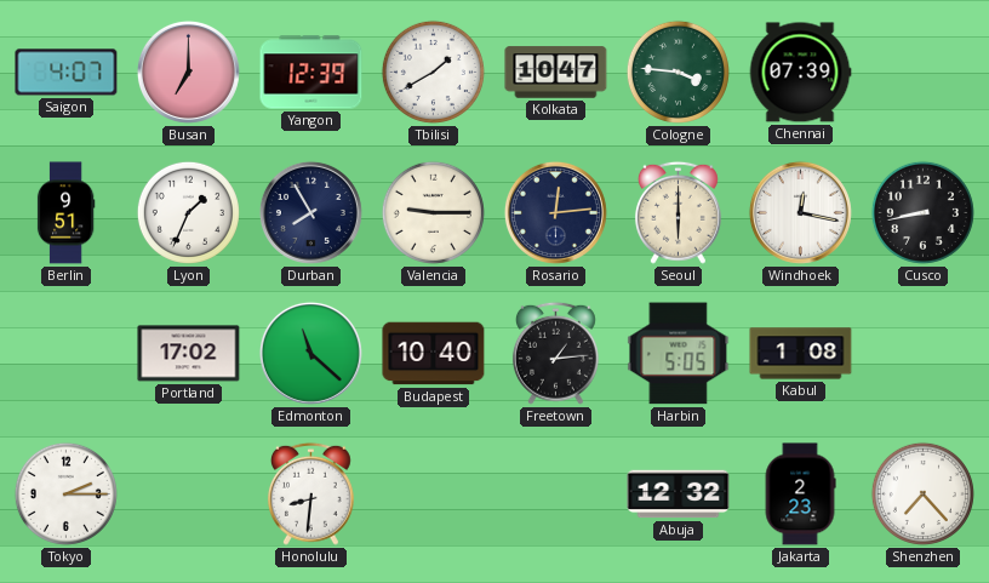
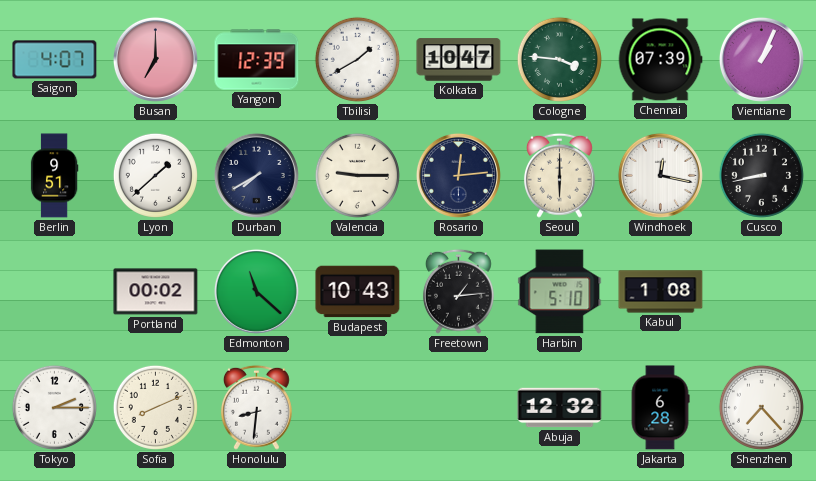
Vientiane: none -> 1:04
Lyon: 1:34 -> 1:38
Durban: 7:55 -> 7:40
Portland: 17:02 -> 00:02
Budapest: 10:40 -> 10:43
Harbin: 5:05 -> 5:10
Sofia: none -> 8:11
Jakarta: 2:23 -> 6:28
